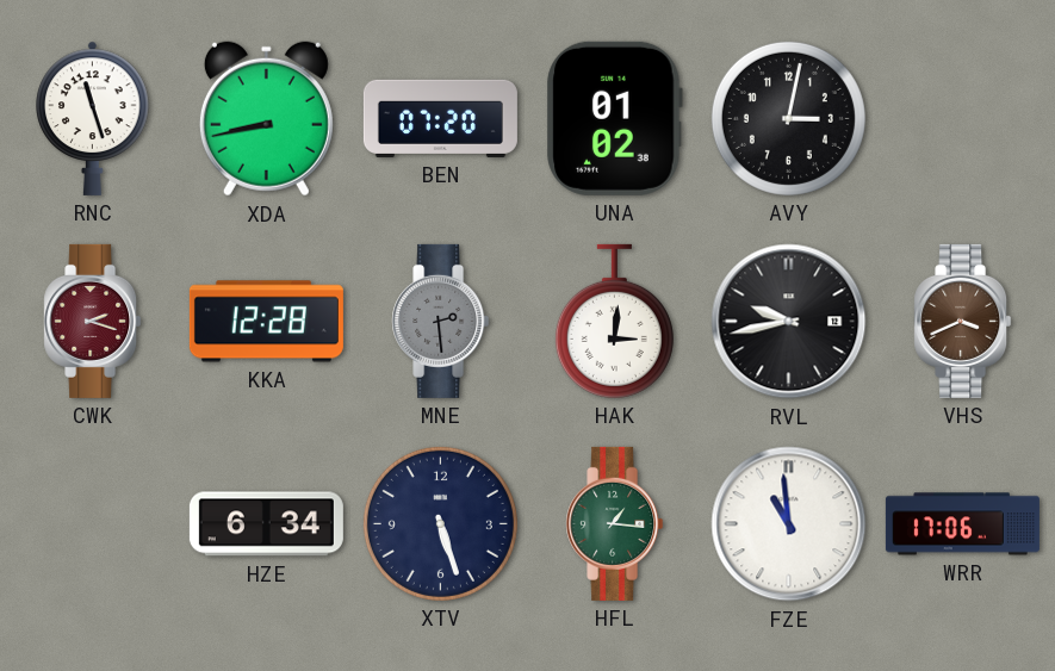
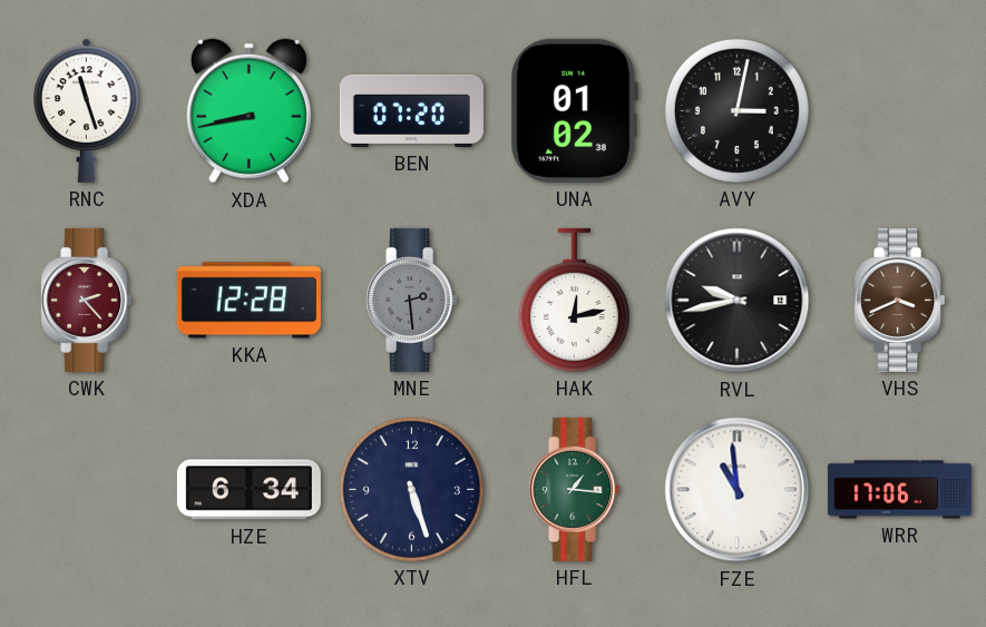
CWK: 2:18 -> 2:23
HAK: 3:01 -> 12:13
